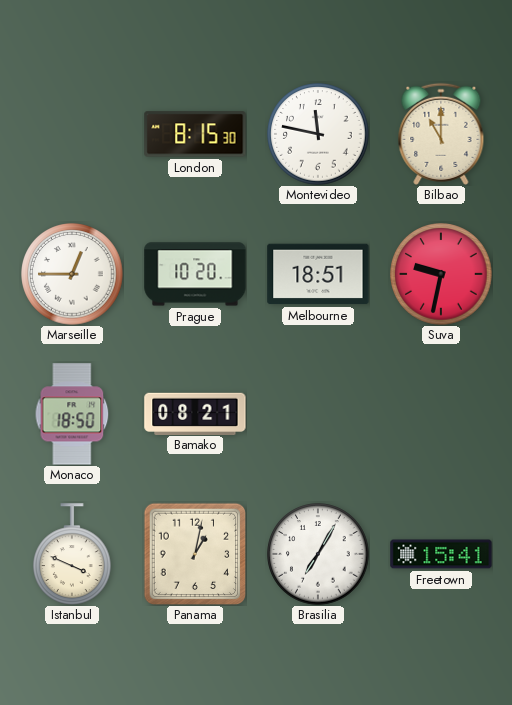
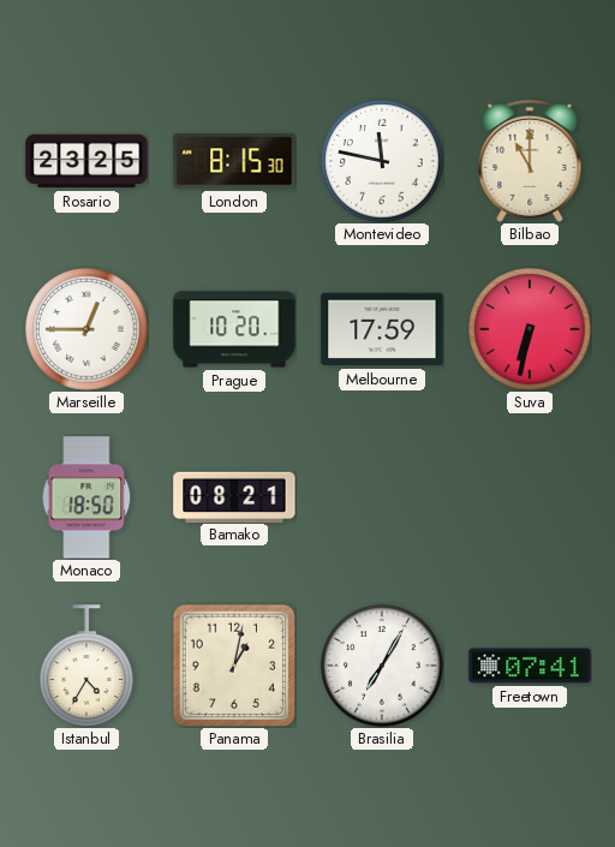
Rosario: none -> 23:25
Melbourne: 18:51 -> 17:59
Suva: 9:32 -> 6:32
Istanbul: 3:49 -> 4:35
Freetown: 15:41 -> 07:41
